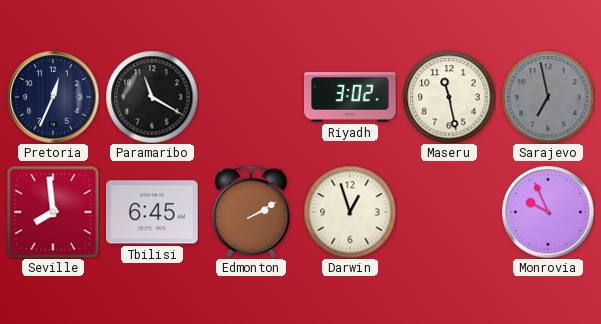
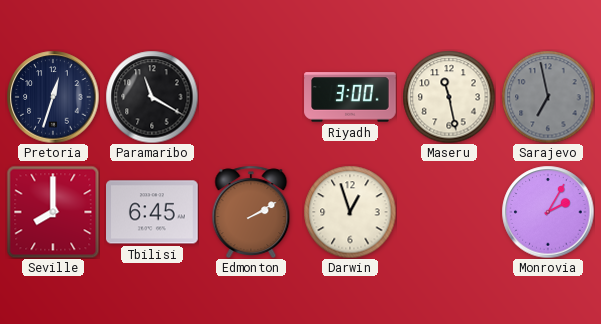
Pretoria: 12:34 -> 12:33
Riyadh: 3:02 -> 3:00
Seville: 7:59 -> 8:00
Monrovia: 9:56 -> 2:05
